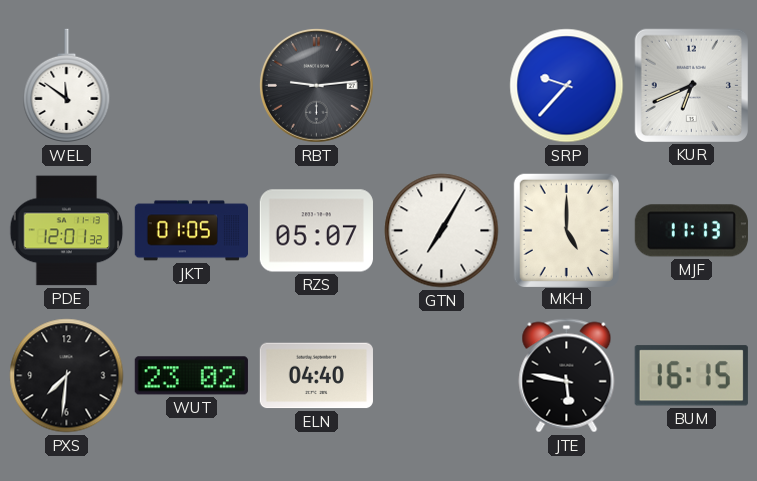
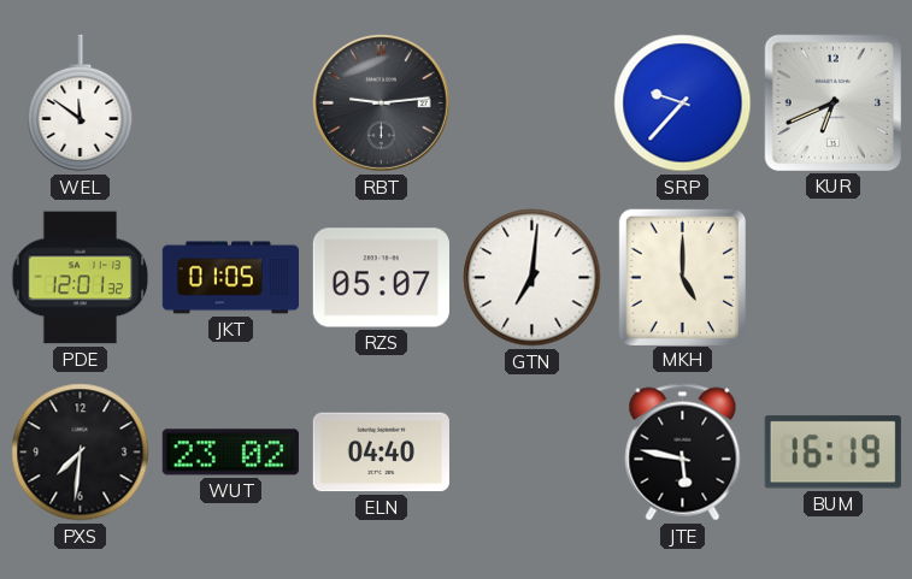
GTN: 7:05 -> 7:01
MJF: 11:13 -> none
BUM: 16:15 -> 16:19
